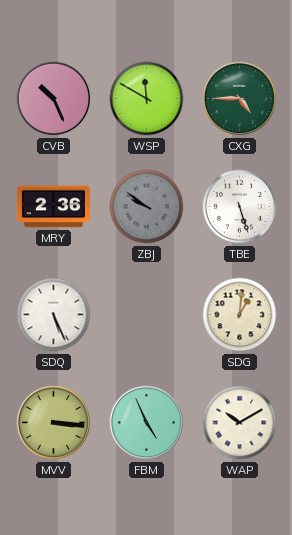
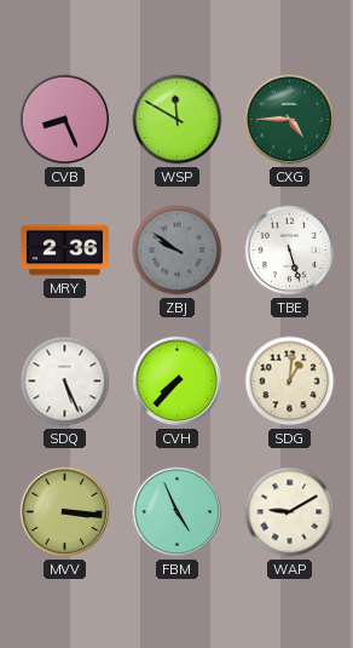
CVB: 10:26 -> 8:26
CVH: none -> 7:37
WAP: 10:10 -> 9:10
